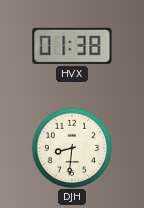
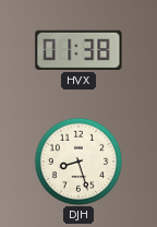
DJH: 8:31 -> 8:27
